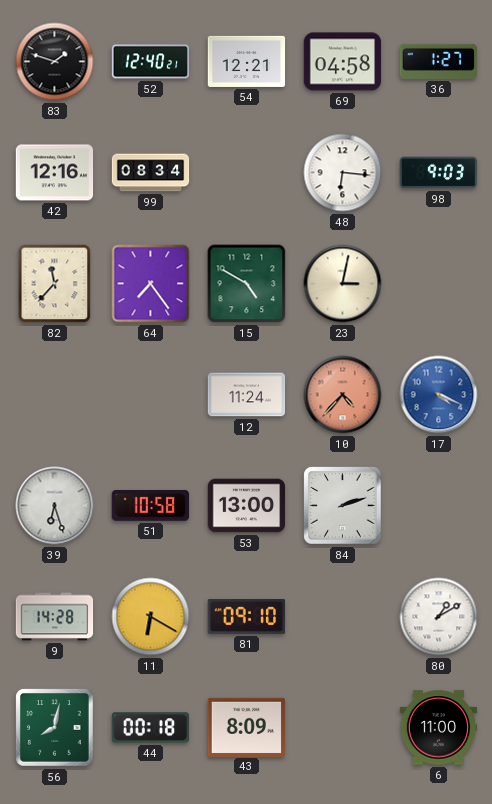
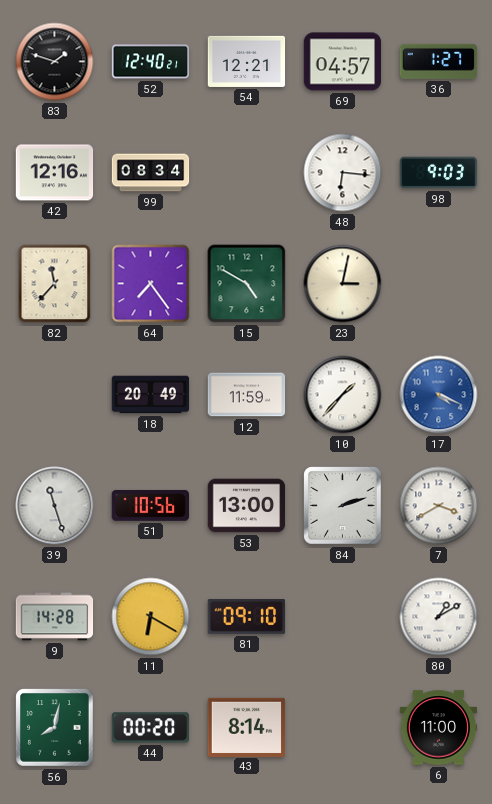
69: 04:58 -> 04:57
18: none -> 20:49
12: 11:24 -> 11:59
10: 4:37 -> 1:37
10 dial: salmon -> white
39: 6:27 -> 11:27
51: 10:58 -> 10:56
7: none -> 3:40
44: 00:18 -> 00:20
43: 8:09 -> 8:14
